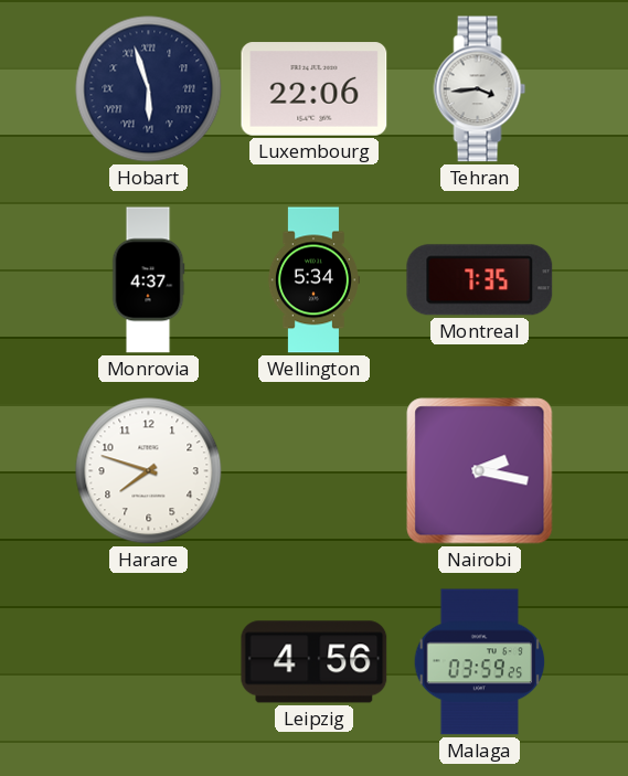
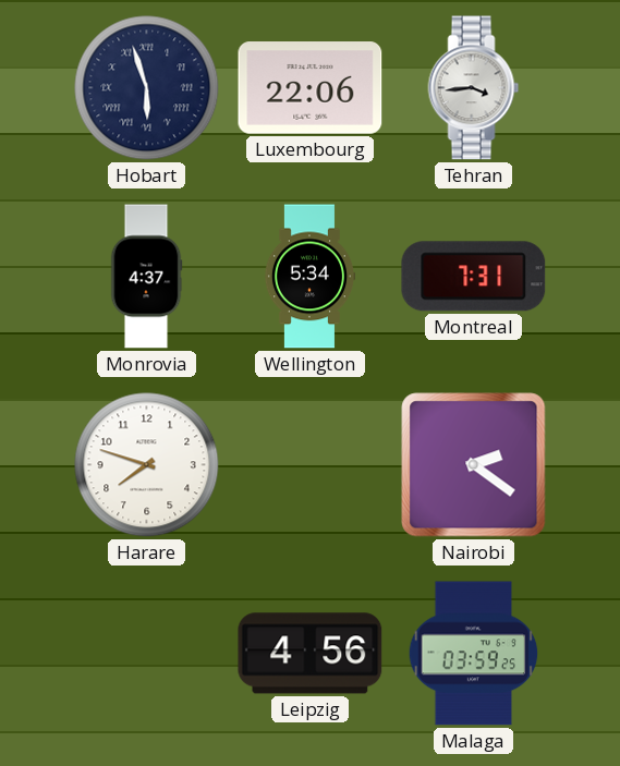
Montreal: 7:35 -> 7:31
Nairobi: 2:17 -> 2:21
